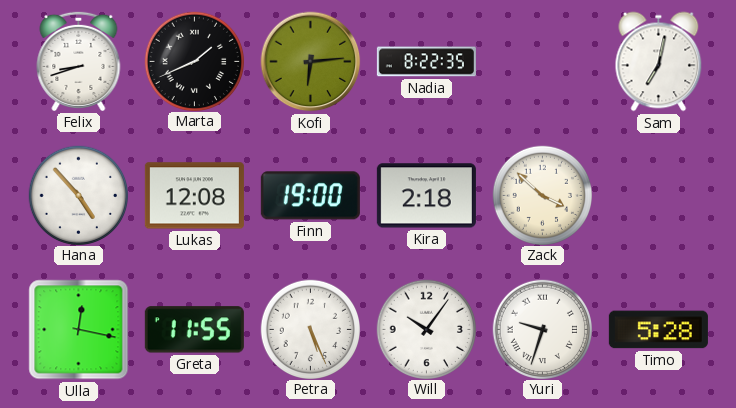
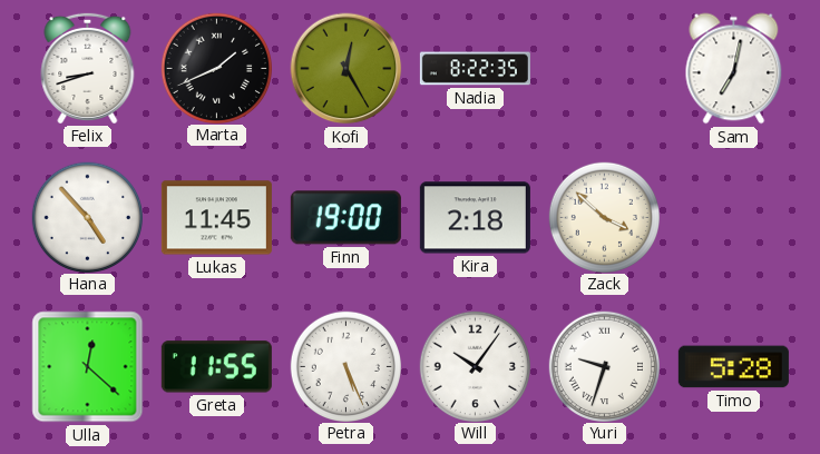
Kofi: 6:14 -> 12:25
Lukas: 12:08 -> 11:45
Ulla: 12:17 -> 12:22
